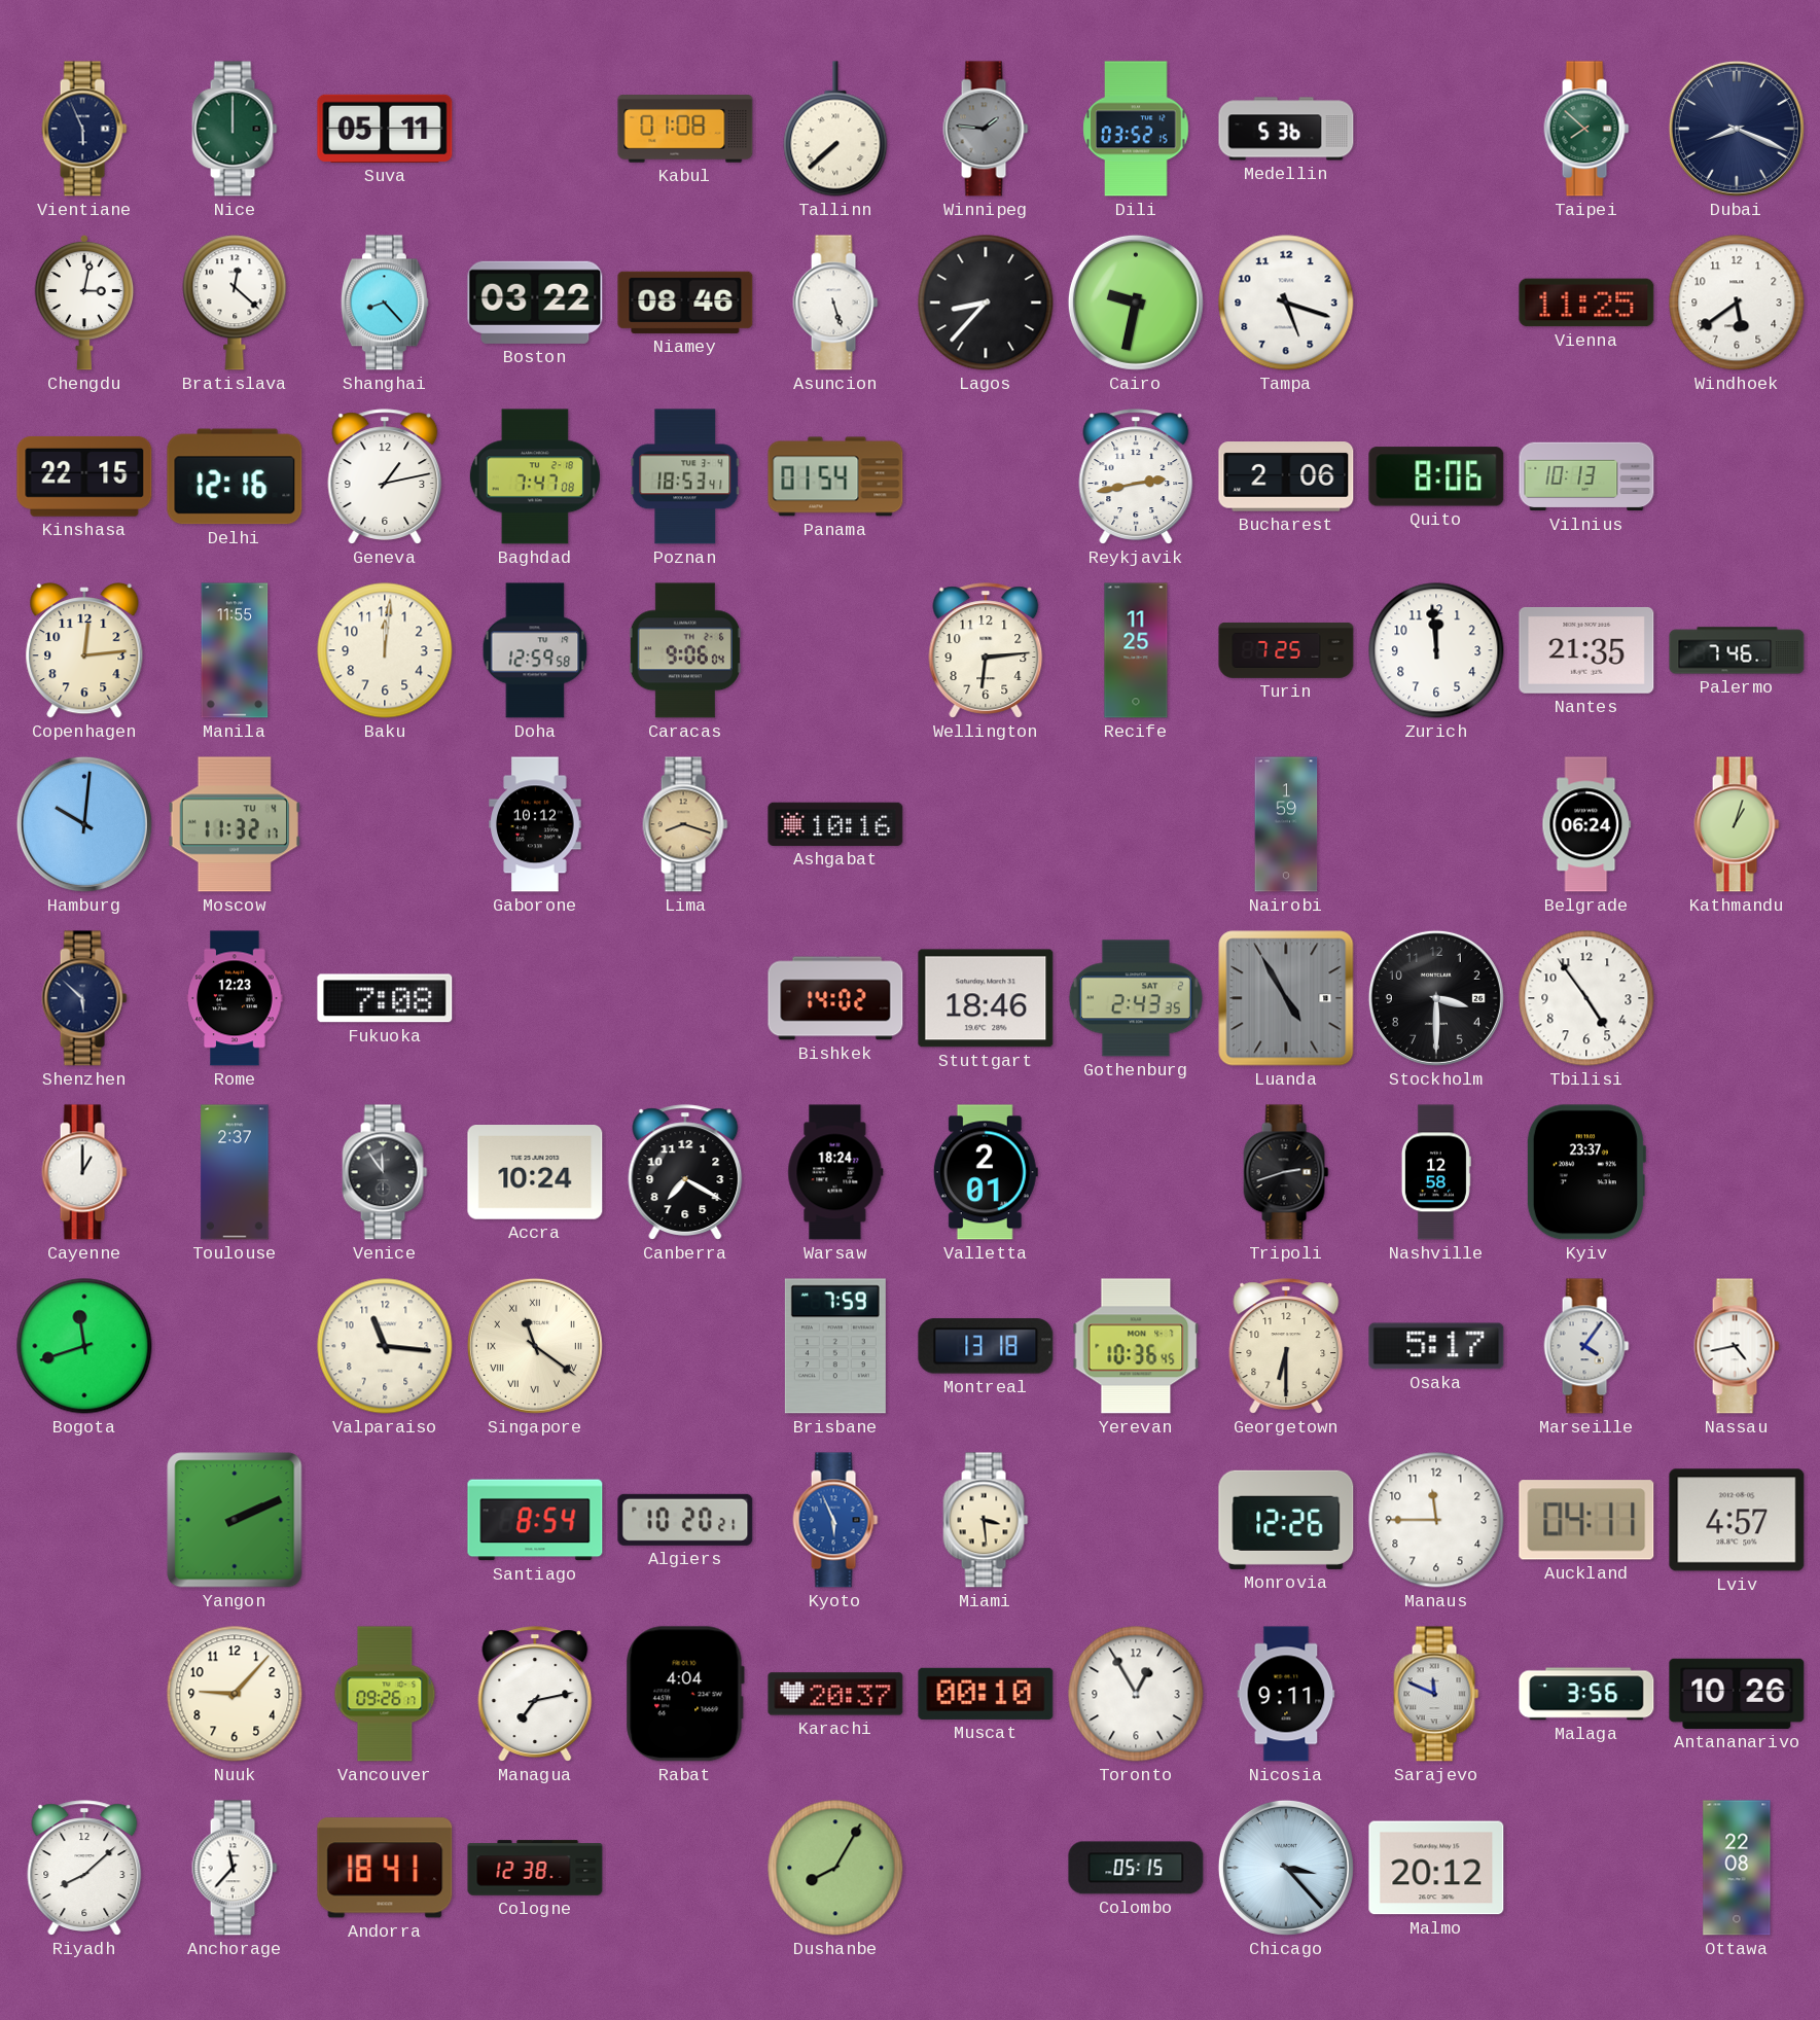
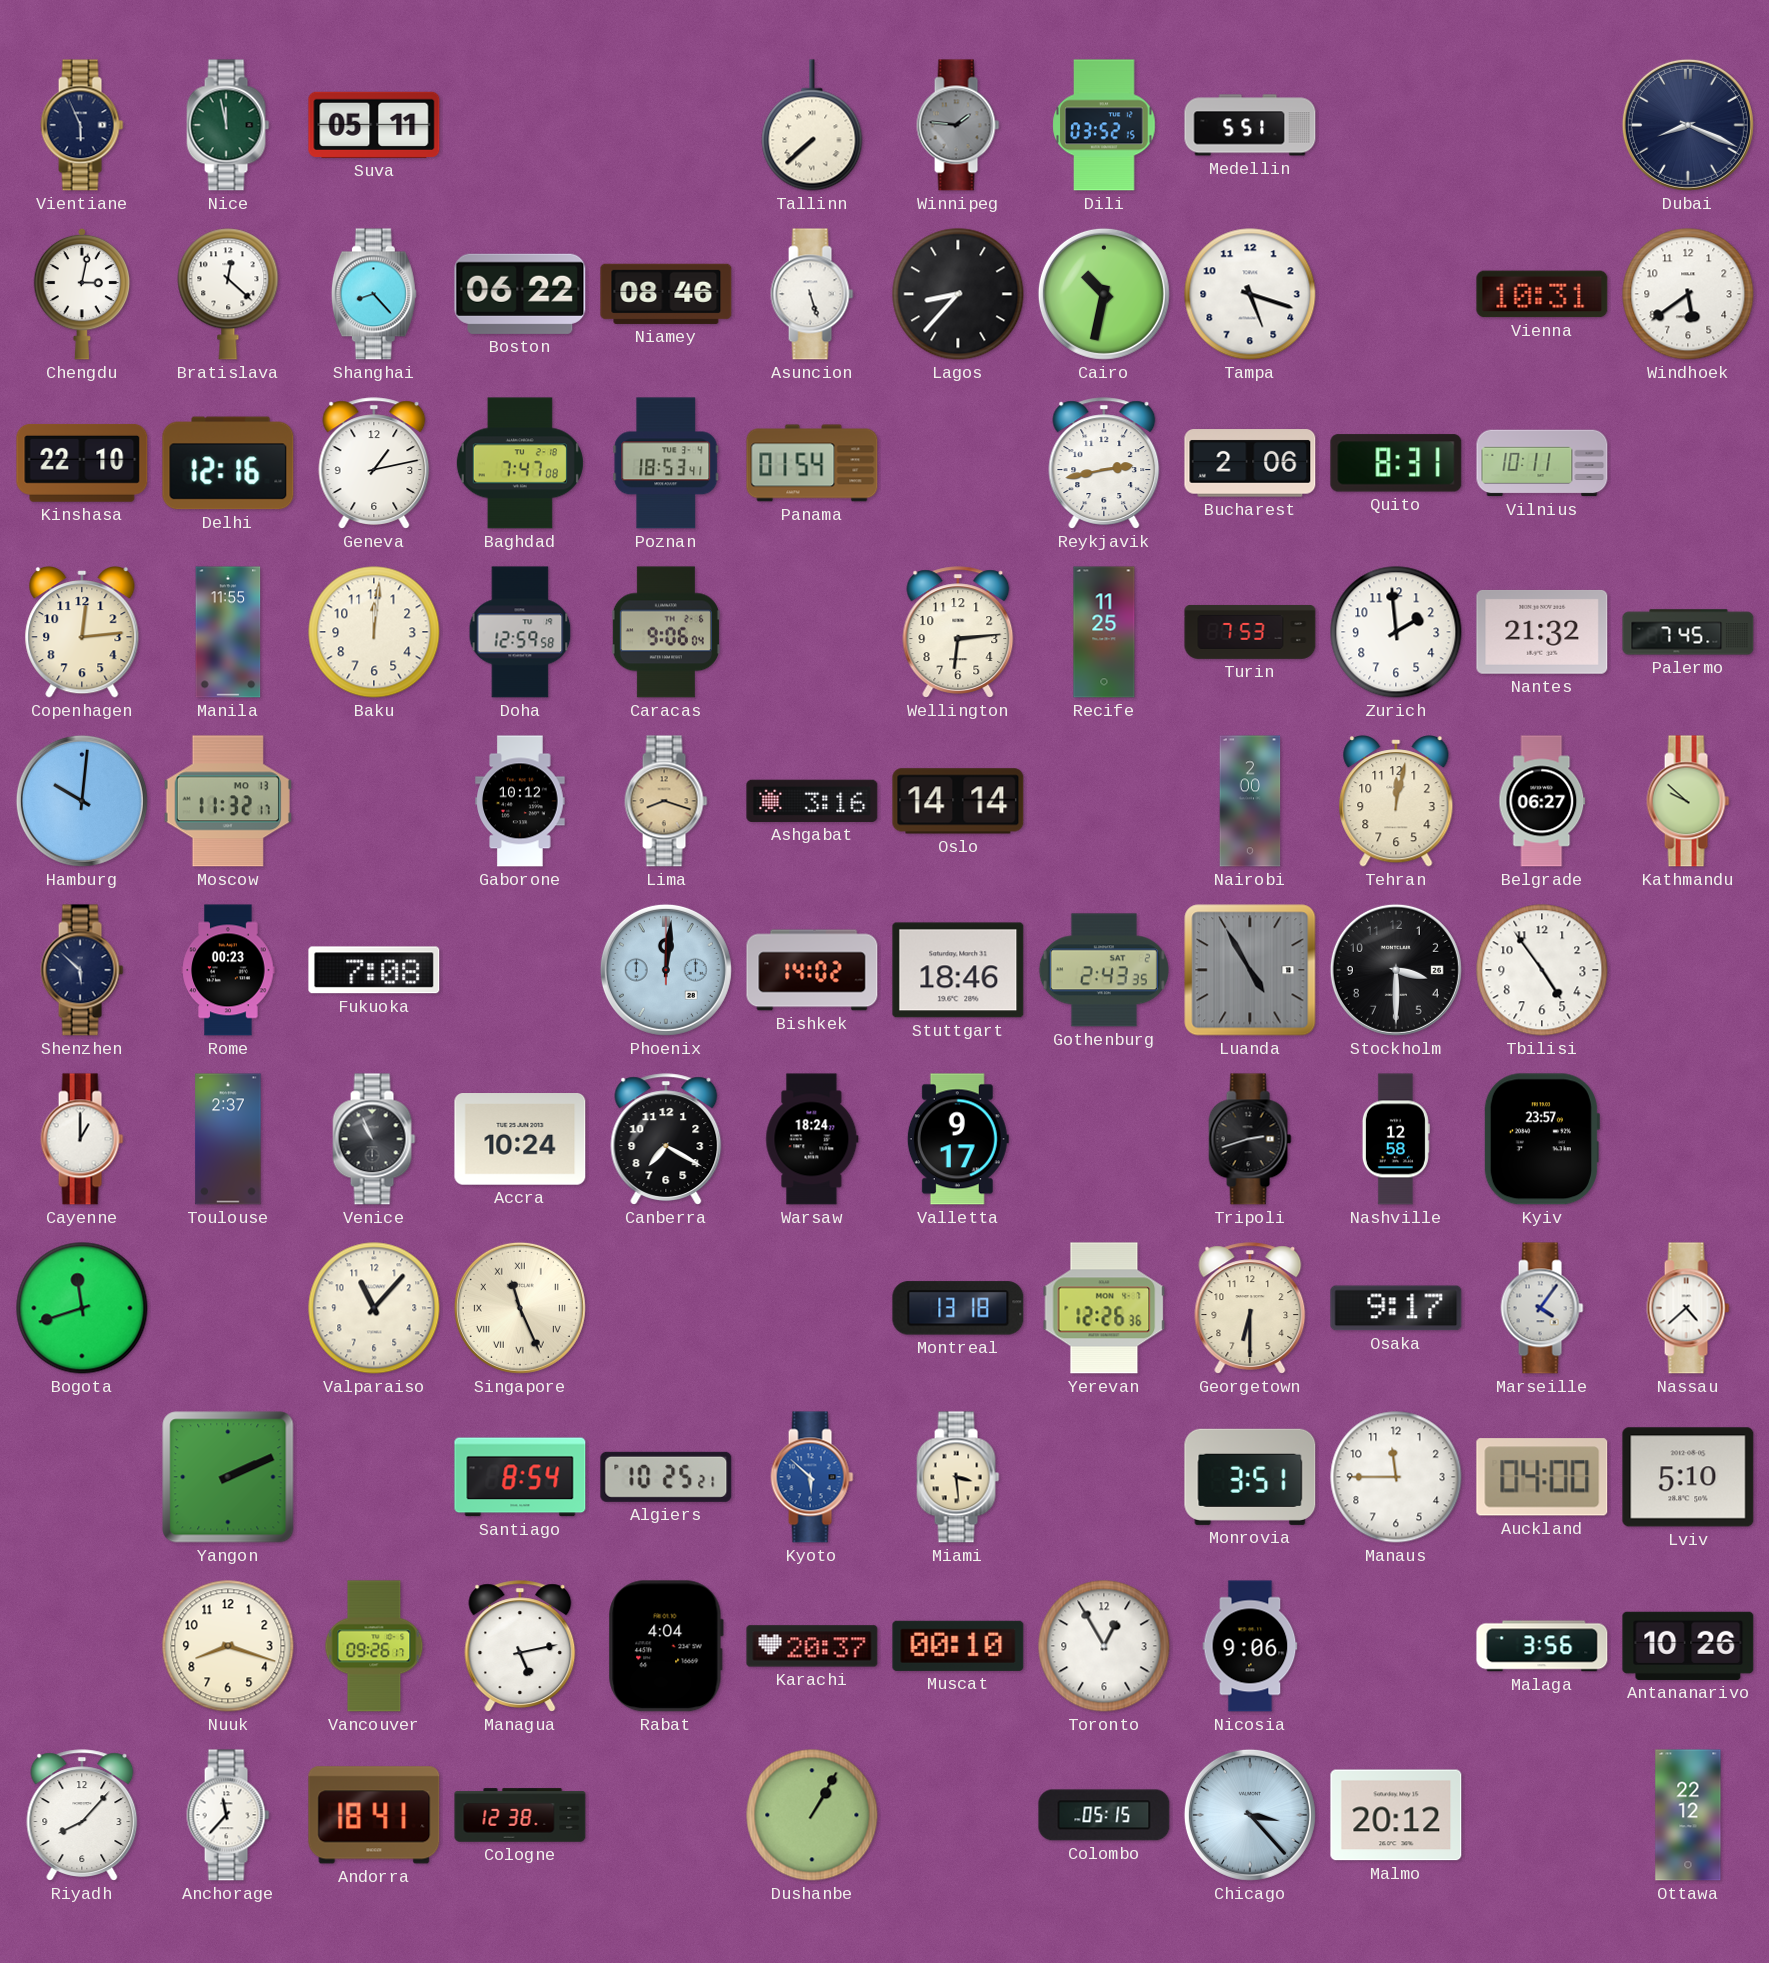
Nice: 12:00 -> 11:58
Kabul: 01:08 -> none
Medellin: 5:36 -> 5:51
Taipei: 7:52 -> none
Boston: 03:22 -> 06:22
Cairo: 9:32 -> 10:32
Vienna: 11:25 -> 10:31
Kinshasa: 22:15 -> 22:10
Quito: 8:06 -> 8:31
Vilnius: 10:13 -> 10:11
Turin: 7:25 -> 7:53
Zurich: 11:59 -> 1:59
Nantes: 21:35 -> 21:32
Palermo: 7:46 -> 7:45
Moscow date: TU 4 -> MO 13
Ashgabat: 10:16 -> 3:16
Oslo: none -> 14:14
Nairobi: 1:59 -> 2:00
Tehran: none -> 12:02
Belgrade: 06:24 -> 06:27
Kathmandu: 1:03 -> 9:52
Rome: 12:23 -> 00:23
Phoenix: none -> 12:01
Venice: 11:54 -> 10:56
Valletta: 2:01 -> 9:17
Kyiv: 23:37 -> 23:57
Valparaiso: 11:16 -> 11:07
Singapore: 11:21 -> 11:26
Brisbane: 7:59 -> none
Yerevan: 10:36 -> 12:26
Osaka: 5:17 -> 9:17
Nassau: 4:43 -> 4:38
Algiers: 10:20 -> 10:25
Kyoto: 5:56 -> 5:52
Monrovia: 12:26 -> 3:51
Auckland: 04:11 -> 04:00
Lviv: 4:57 -> 5:10
Nuuk: 9:07 -> 8:18
Managua: 7:13 -> 5:13
Nicosia: 9:11 -> 9:06
Sarajevo: 11:49 -> none
Riyadh: 8:08 -> 8:07
Dushanbe: 8:05 -> 1:05
Ottawa: 22:08 -> 22:12
